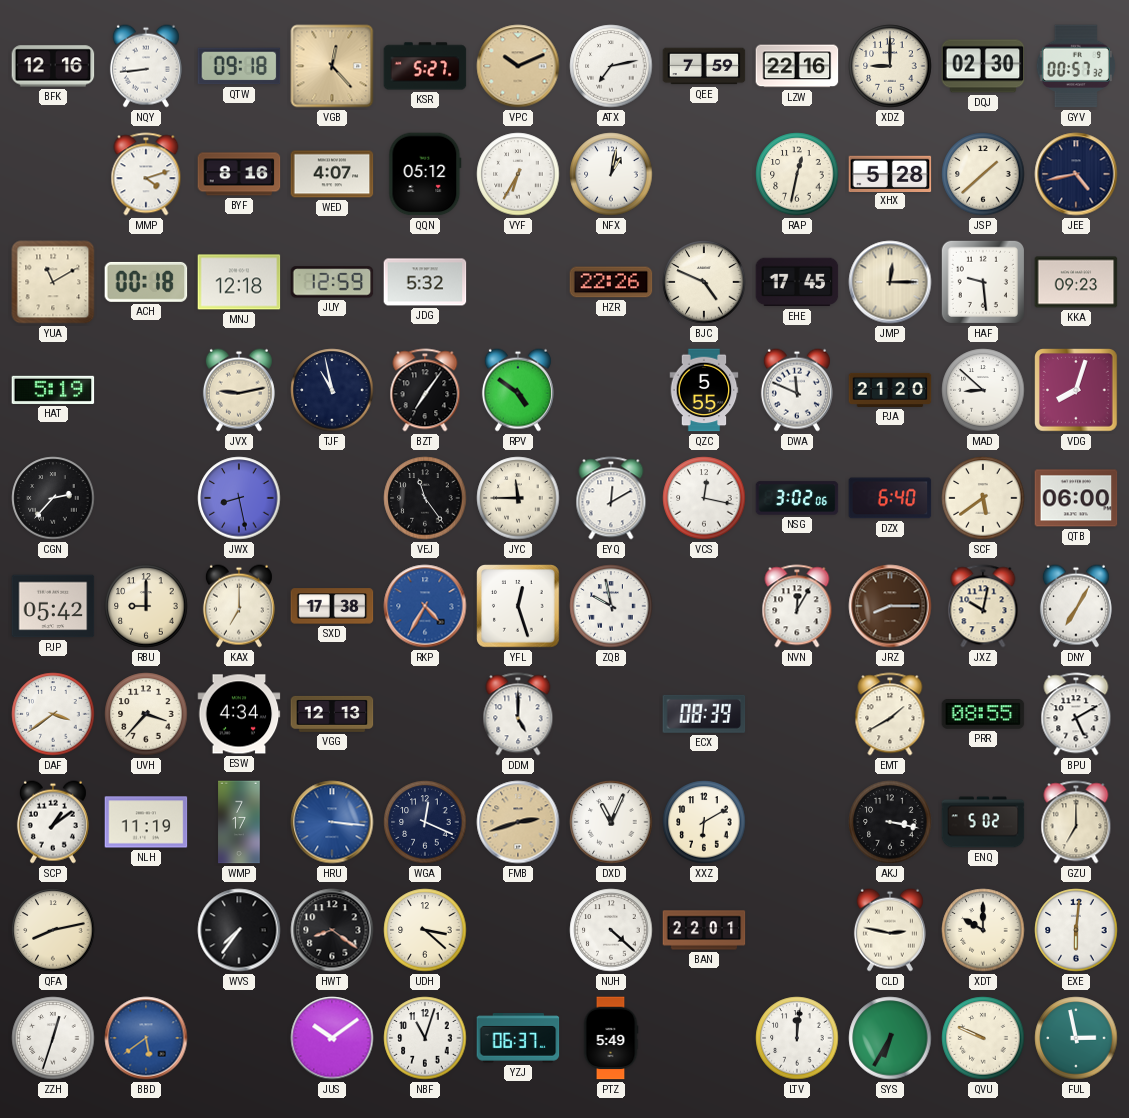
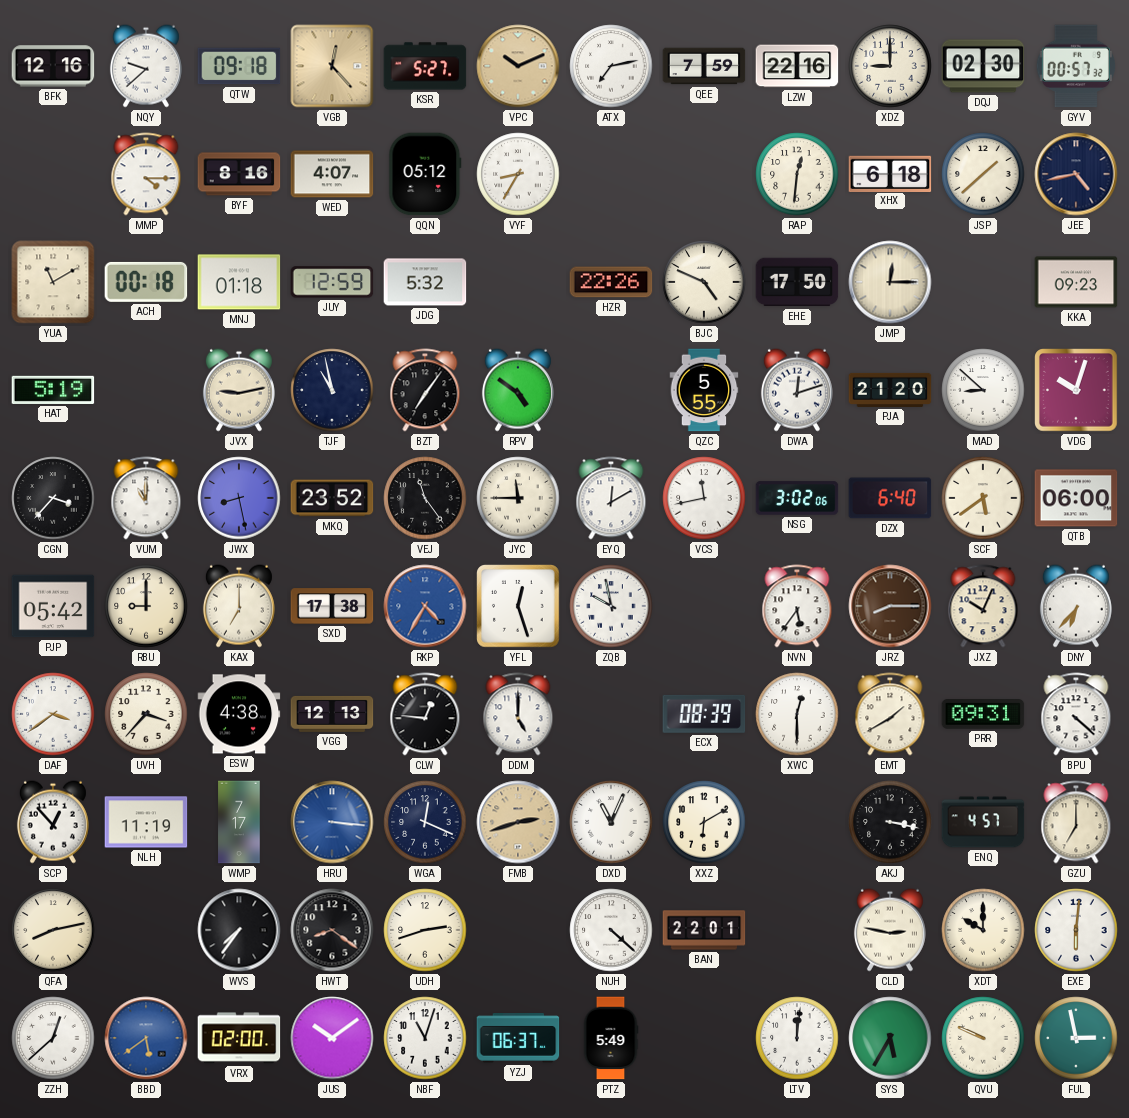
NQY: 8:44 -> 9:38
MMP: 4:12 -> 4:15
VYF: 6:35 -> 8:35
NFX: 1:02 -> none
RAP: 12:32 -> 12:31
XHX: 5:28 -> 6:18
MNJ: 12:18 -> 01:18
EHE: 17:45 -> 17:50
HAF: 9:29 -> none
DWA: 11:49 -> 12:12
VDG: 8:03 -> 10:03
CGN: 2:37 -> 3:37
VUM: none -> 11:00
MKQ: none -> 23:52
VCS: 12:17 -> 11:43
NVN: 12:05 -> 5:36
JXZ: 10:02 -> 10:04
DNY: 7:05 -> 6:37
ESW: 4:34 -> 4:38
CLW: none -> 12:46
XWC: none -> 12:30
PRR: 08:55 -> 09:31
BPU: 5:10 -> 4:22
SCP: 1:09 -> 12:53
ENQ: 5:02 -> 4:57
UDH: 3:22 -> 2:42
ZZH: 12:33 -> 12:38
VRX: none -> 02:00
SYS: 6:35 -> 5:35
